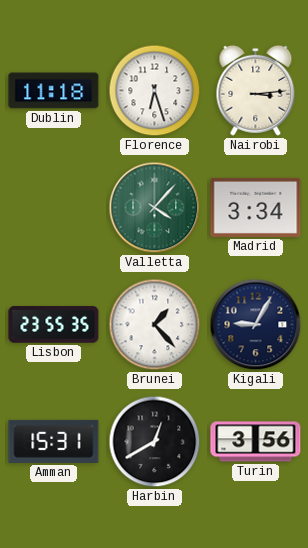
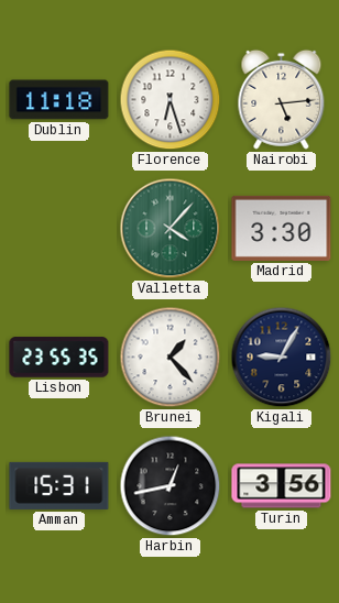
Nairobi: 3:14 -> 5:14
Madrid: 3:34 -> 3:30
Harbin: 12:40 -> 12:43
